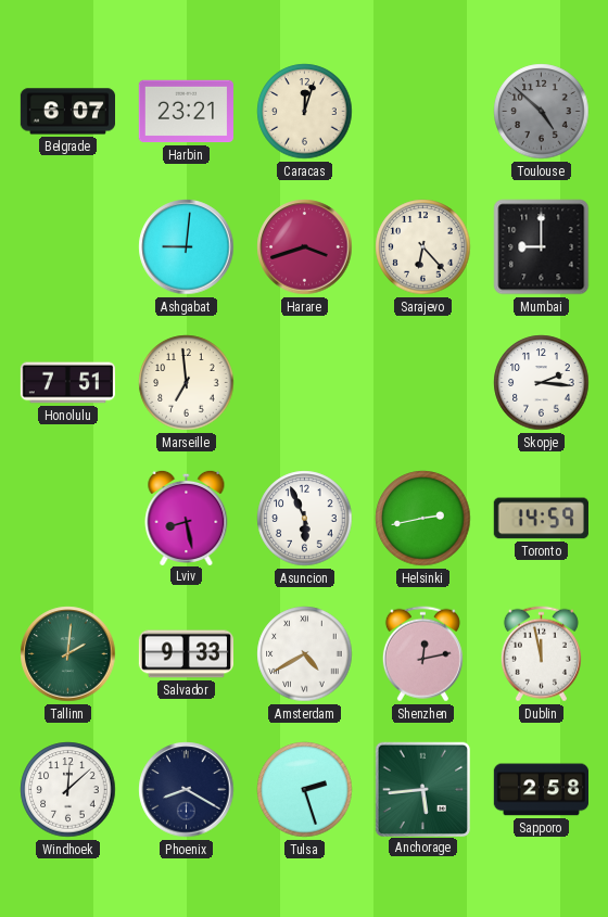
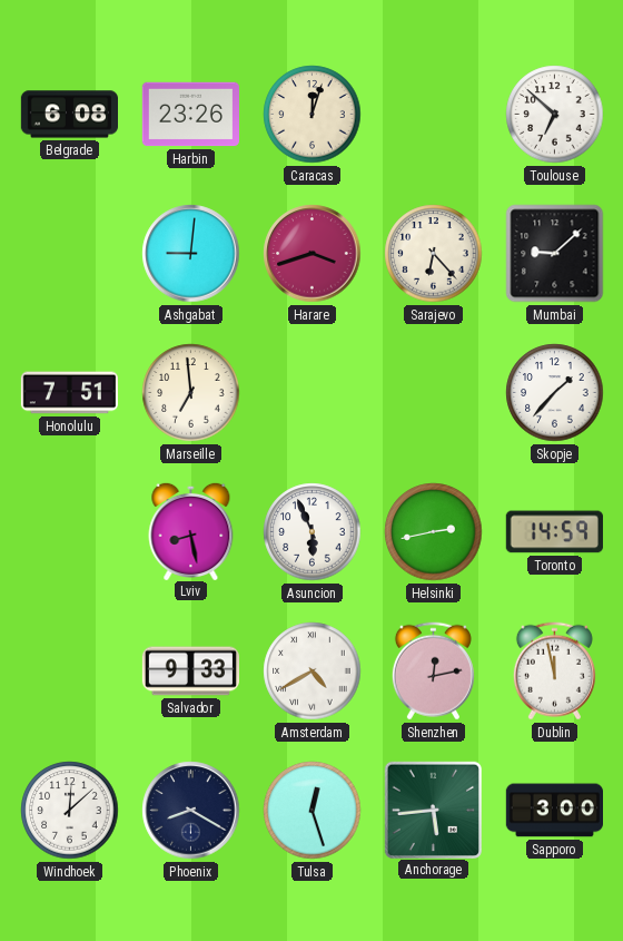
Belgrade: 6:07 -> 6:08
Harbin: 23:21 -> 23:26
Toulouse: 4:52 -> 6:52
Toulouse dial: grey -> white
Mumbai: 9:00 -> 9:08
Skopje: 2:16 -> 1:37
Tallinn: 2:01 -> none
Tulsa: 2:27 -> 12:27
Sapporo: 2:58 -> 3:00
